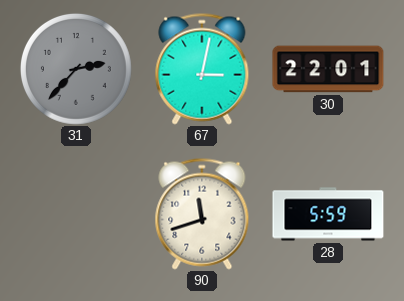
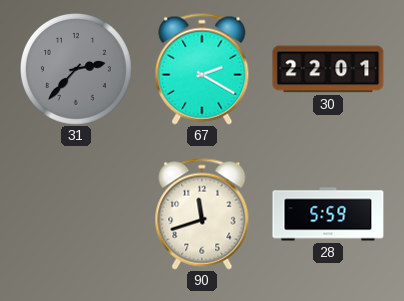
67: 3:02 -> 2:20
